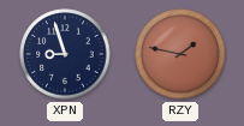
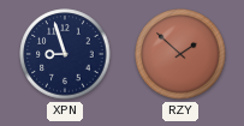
RZY: 1:47 -> 1:52
